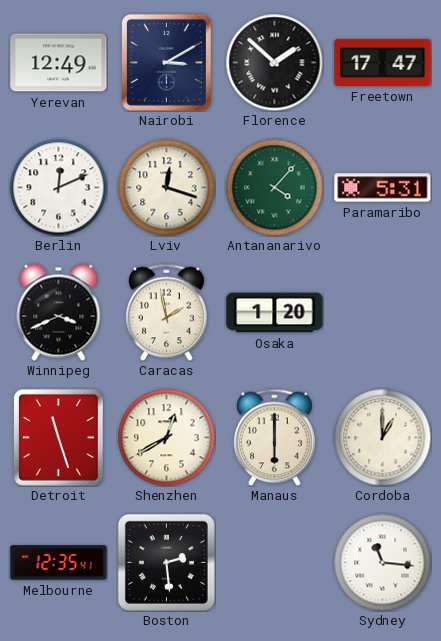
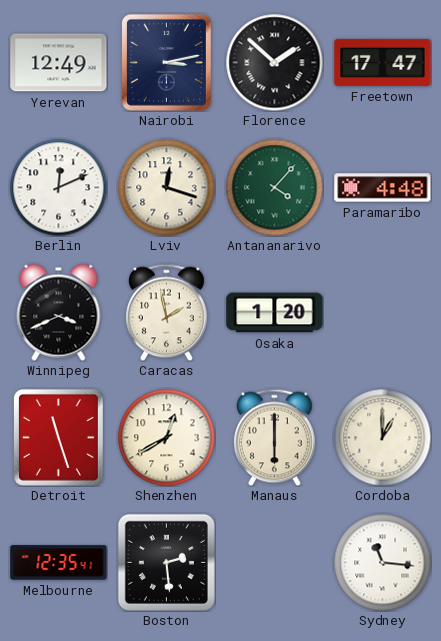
Nairobi: 3:10 -> 3:13
Paramaribo: 5:31 -> 4:48
